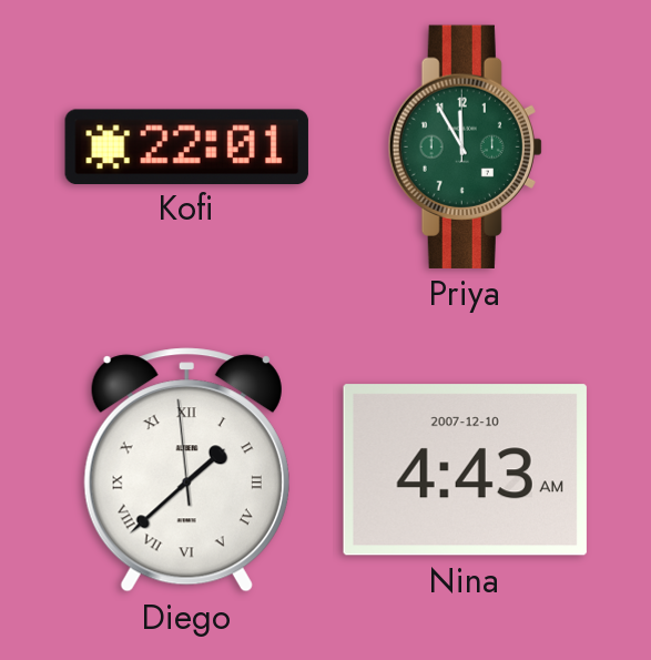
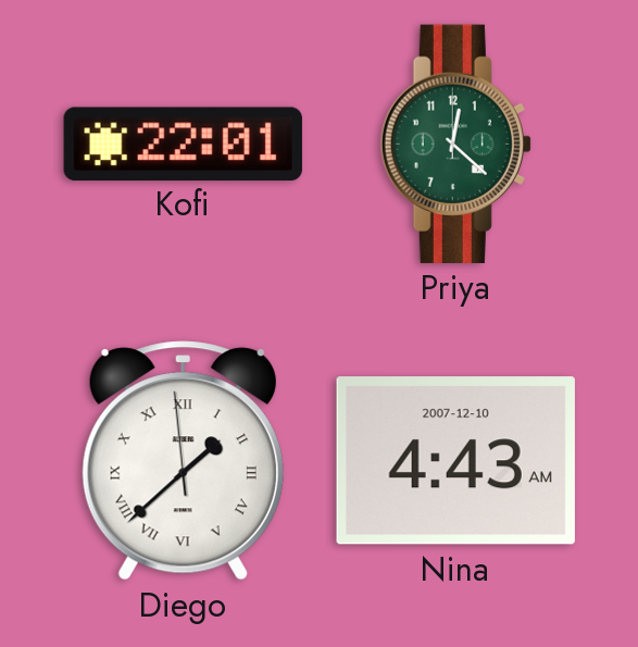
Priya: 11:55 -> 12:22
